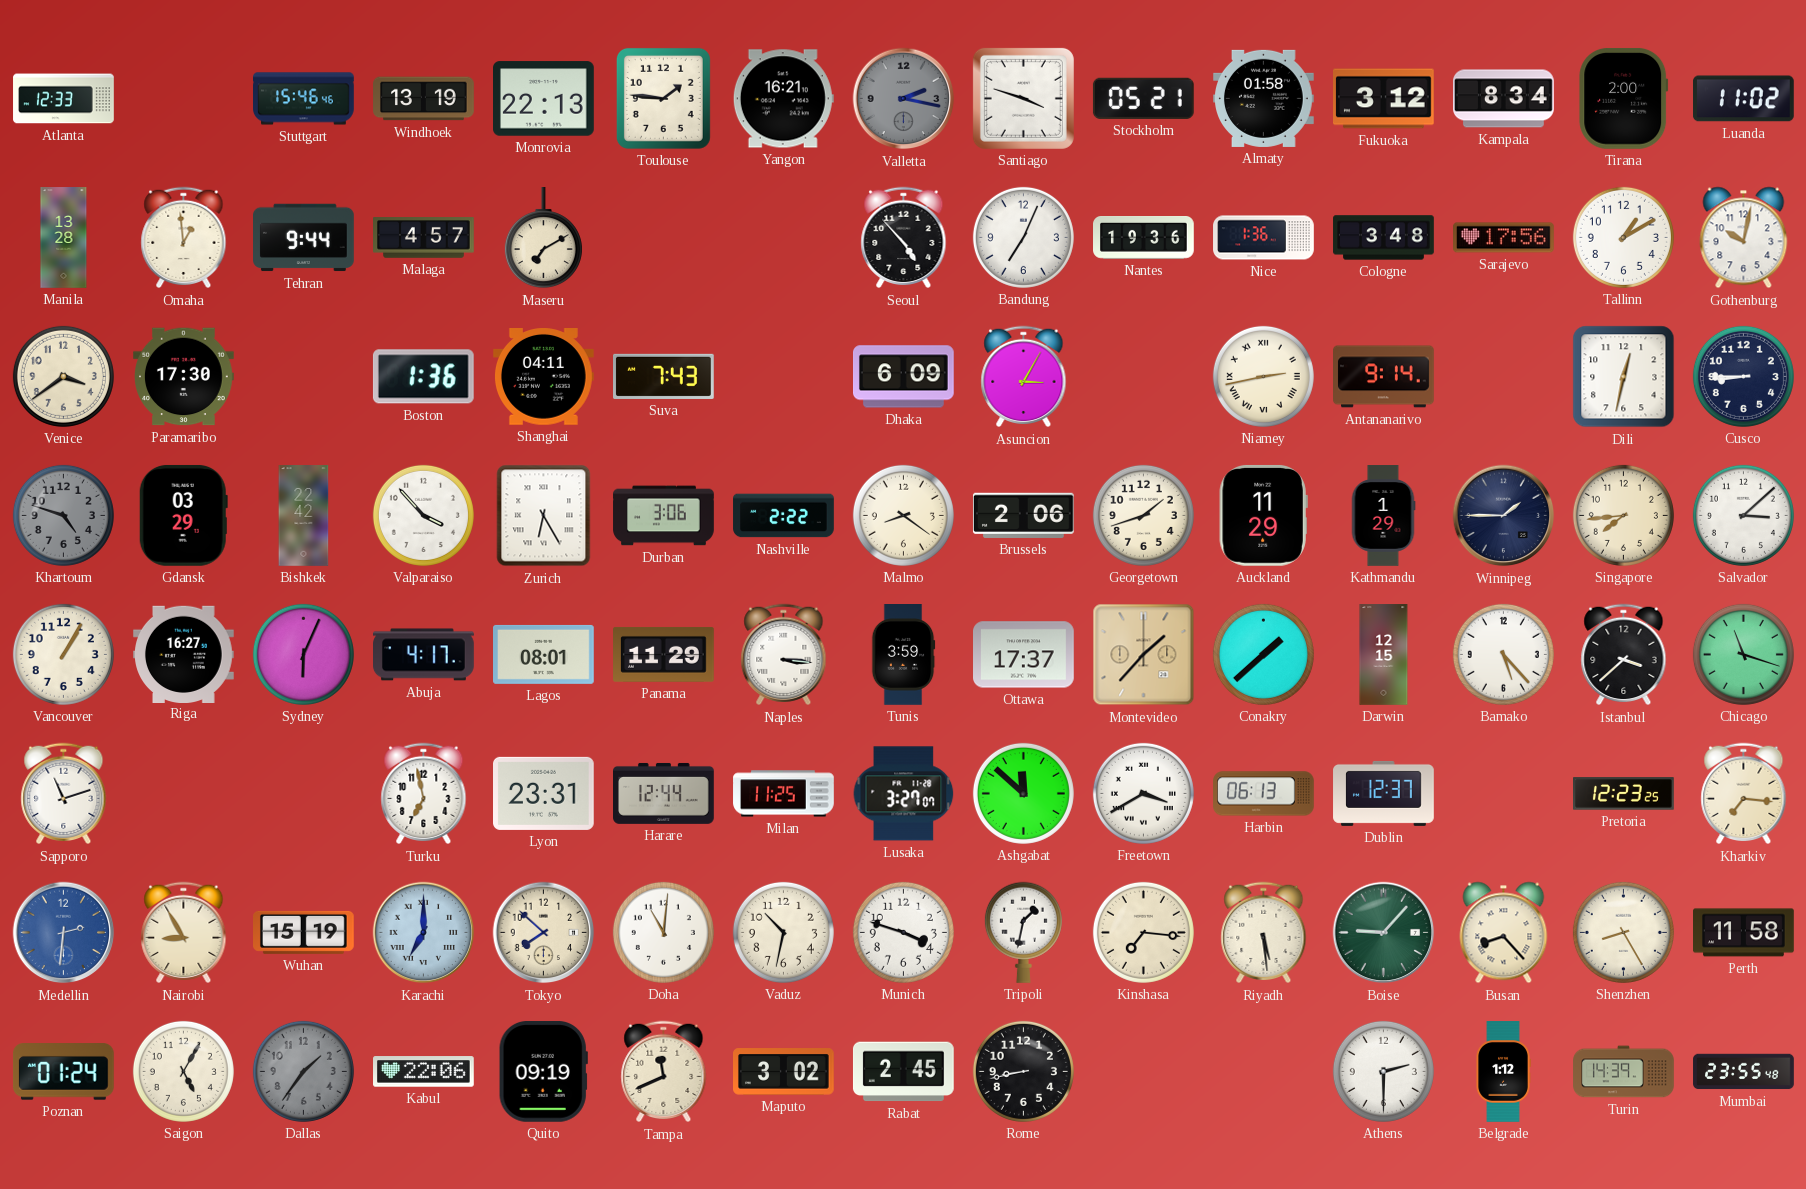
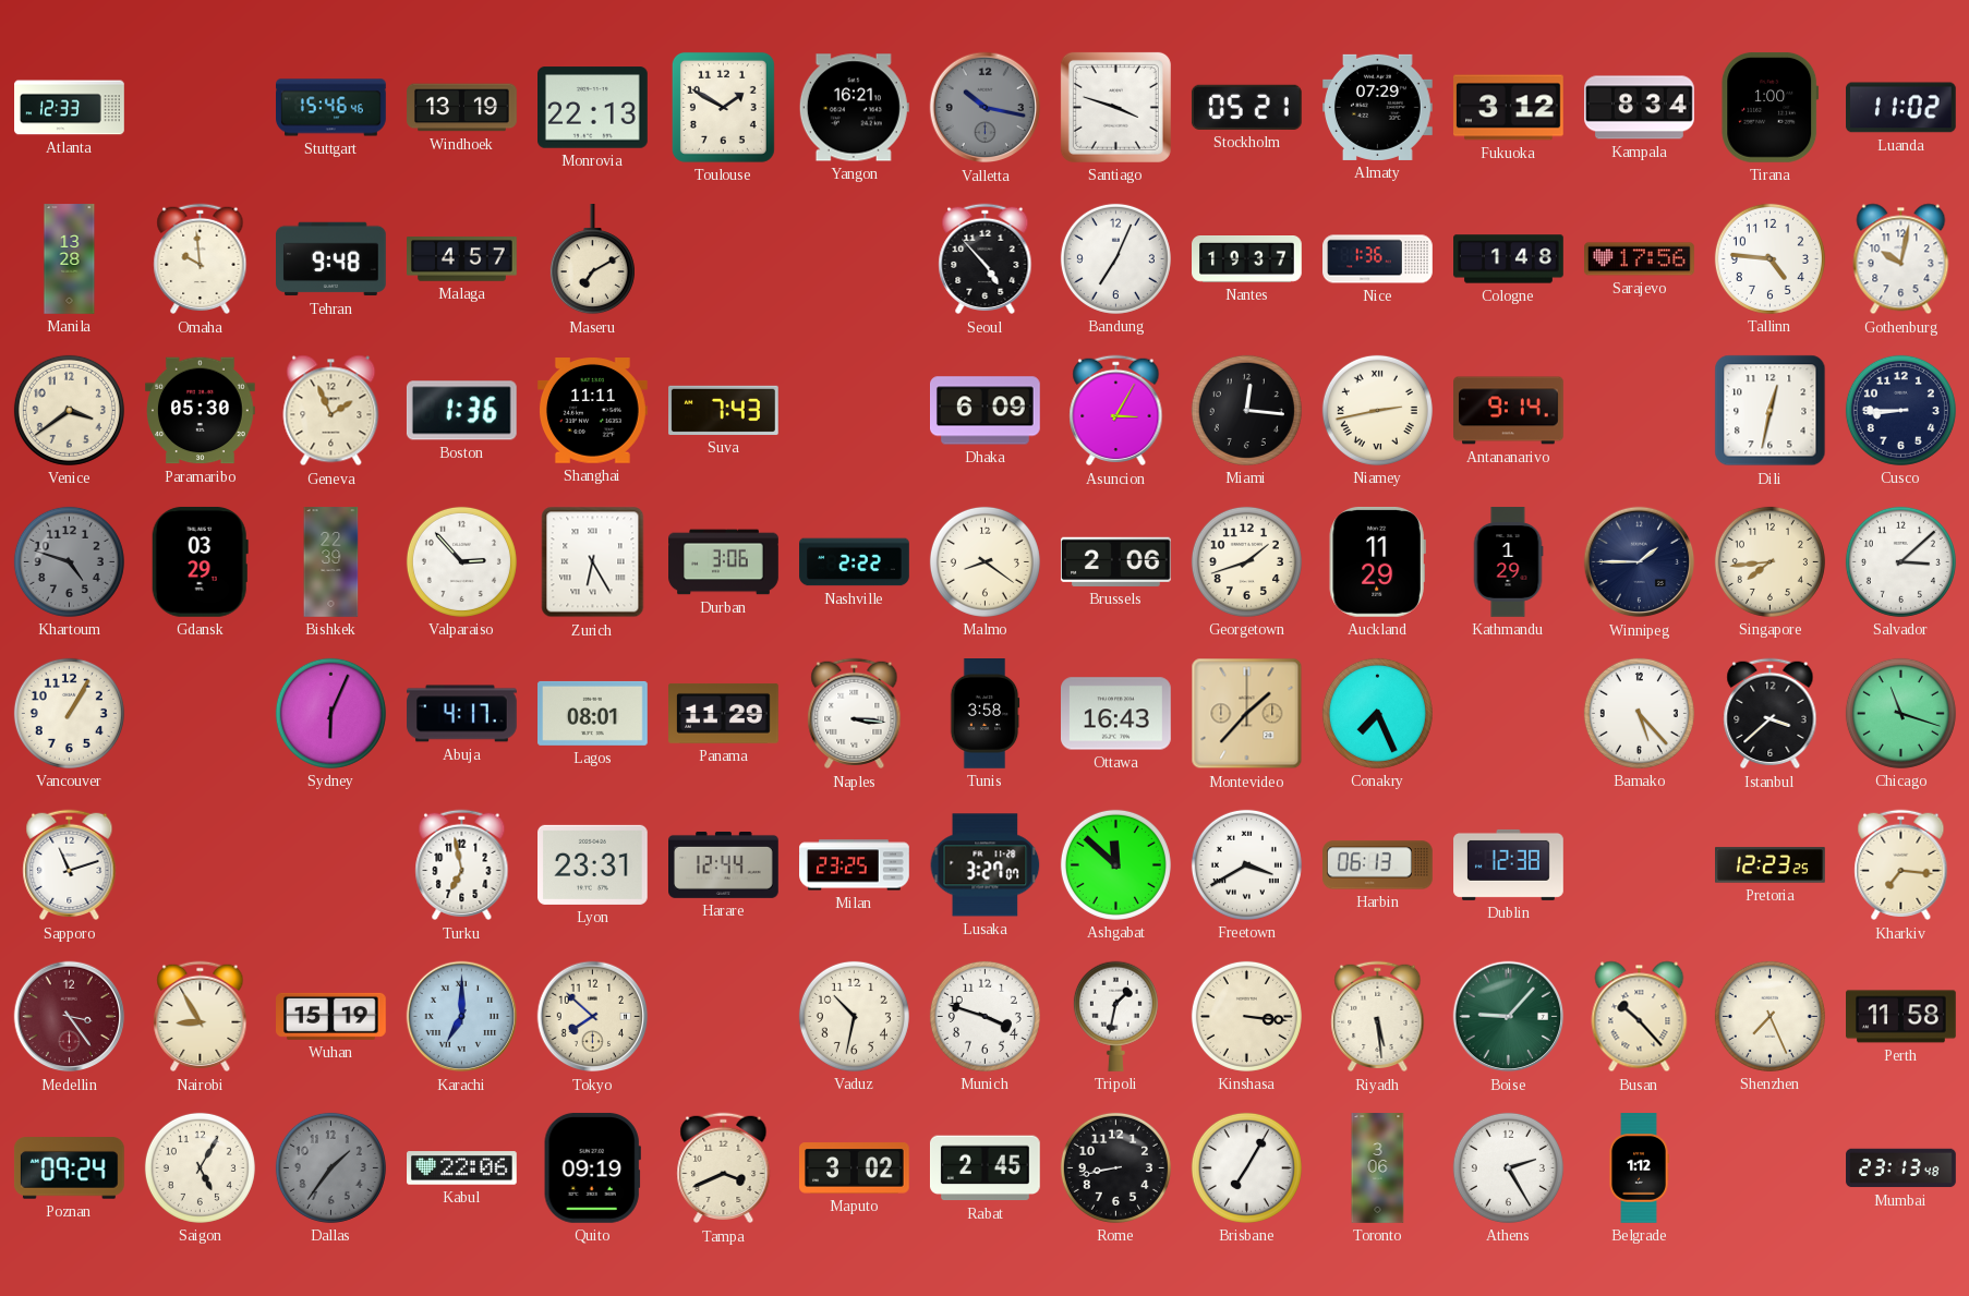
Toulouse: 1:46 -> 1:50
Valletta: 2:17 -> 10:17
Almaty: 01:58 -> 07:29
Tirana: 2:00 -> 1:00
Omaha: 12:59 -> 9:59
Tehran: 9:44 -> 9:48
Nantes: 19:36 -> 19:37
Cologne: 3:48 -> 1:48
Tallinn: 1:10 -> 4:46
Paramaribo: 17:30 -> 05:30
Geneva: none -> 1:56
Shanghai: 04:11 -> 11:11
Miami: none -> 12:16
Bishkek: 22:42 -> 22:39
Valparaiso: 3:53 -> 2:53
Riga: 16:27 -> none
Tunis: 3:59 -> 3:58
Ottawa: 17:37 -> 16:43
Conakry: 1:38 -> 7:26
Darwin: 12:15 -> none
Milan: 11:25 -> 23:25
Dublin: 12:37 -> 12:38
Medellin: 2:31 -> 3:24
Medellin dial: blue -> burgundy
Doha: 11:01 -> none
Kinshasa: 7:16 -> 3:16
Busan: 8:23 -> 10:23
Shenzhen: 8:25 -> 7:26
Poznan: 01:24 -> 09:24
Tampa: 11:41 -> 3:41
Brisbane: none -> 7:05
Toronto: none -> 3:06
Athens: 2:30 -> 2:25
Turin: 14:39 -> none
Mumbai: 23:55 -> 23:13
